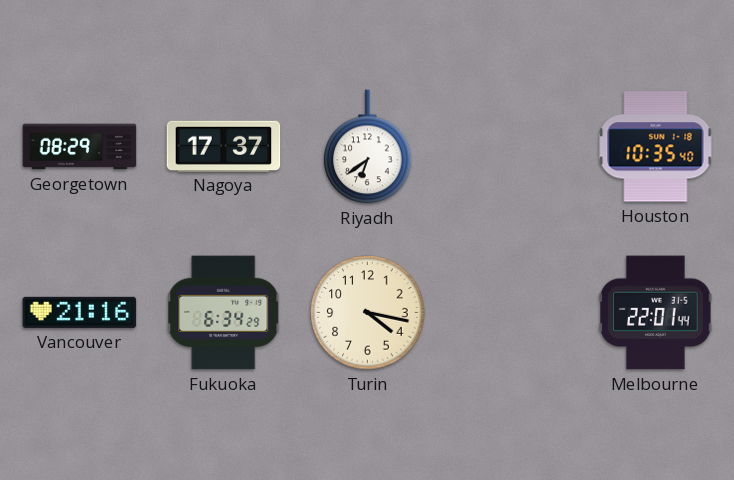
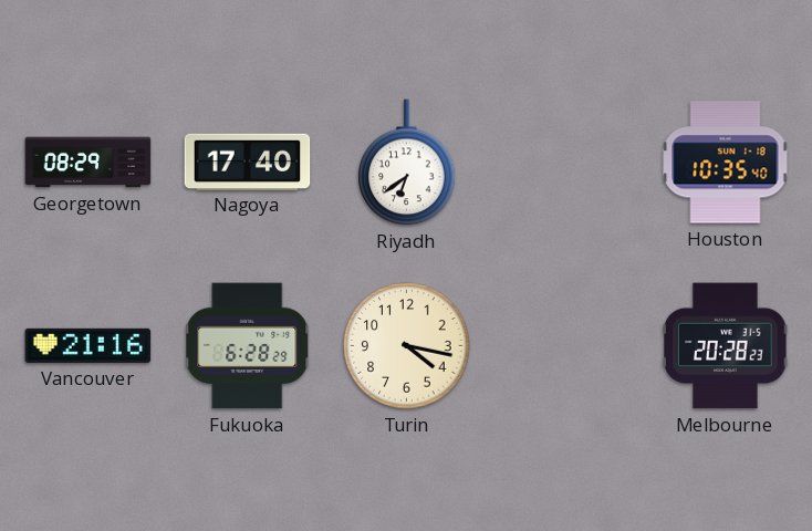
Nagoya: 17:37 -> 17:40
Fukuoka: 6:34 -> 6:28
Melbourne: 22:01 -> 20:28
